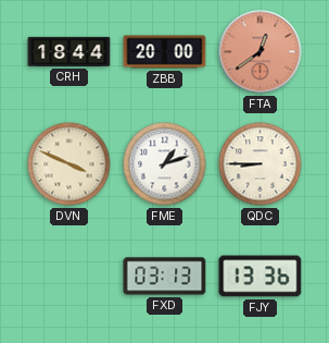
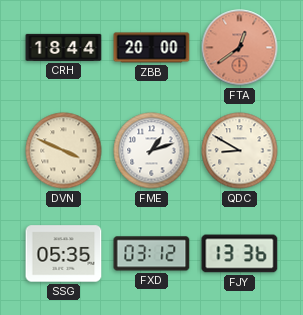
QDC: 8:45 -> 8:50
SSG: none -> 05:35
FXD: 03:13 -> 03:12
